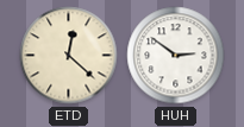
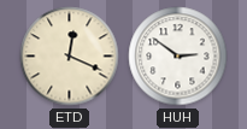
ETD: 12:22 -> 12:19
